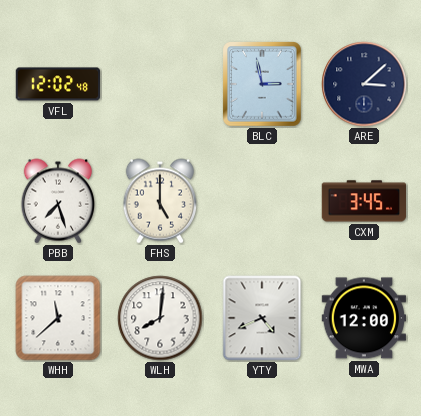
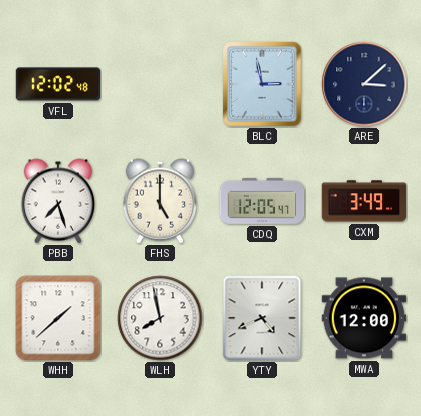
CDQ: none -> 12:05
CXM: 3:45 -> 3:49
WHH: 11:38 -> 1:38
WLH: 8:01 -> 7:58
